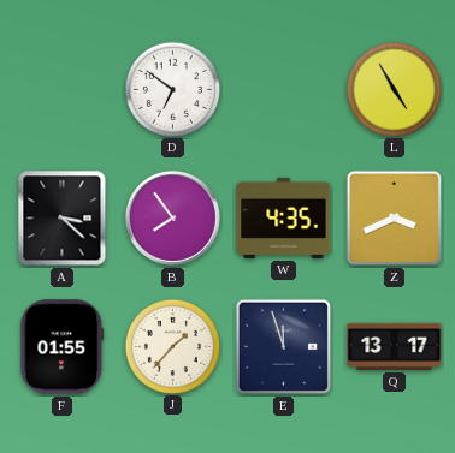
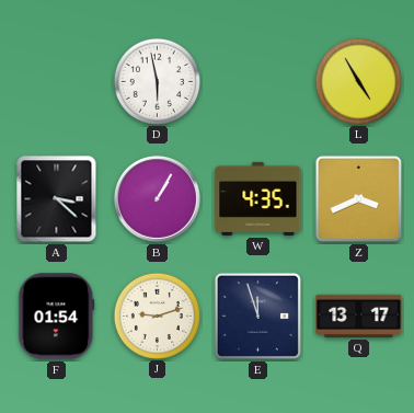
D: 6:51 -> 5:58
B: 7:54 -> 1:05
F: 01:55 -> 01:54
J: 1:37 -> 9:12
